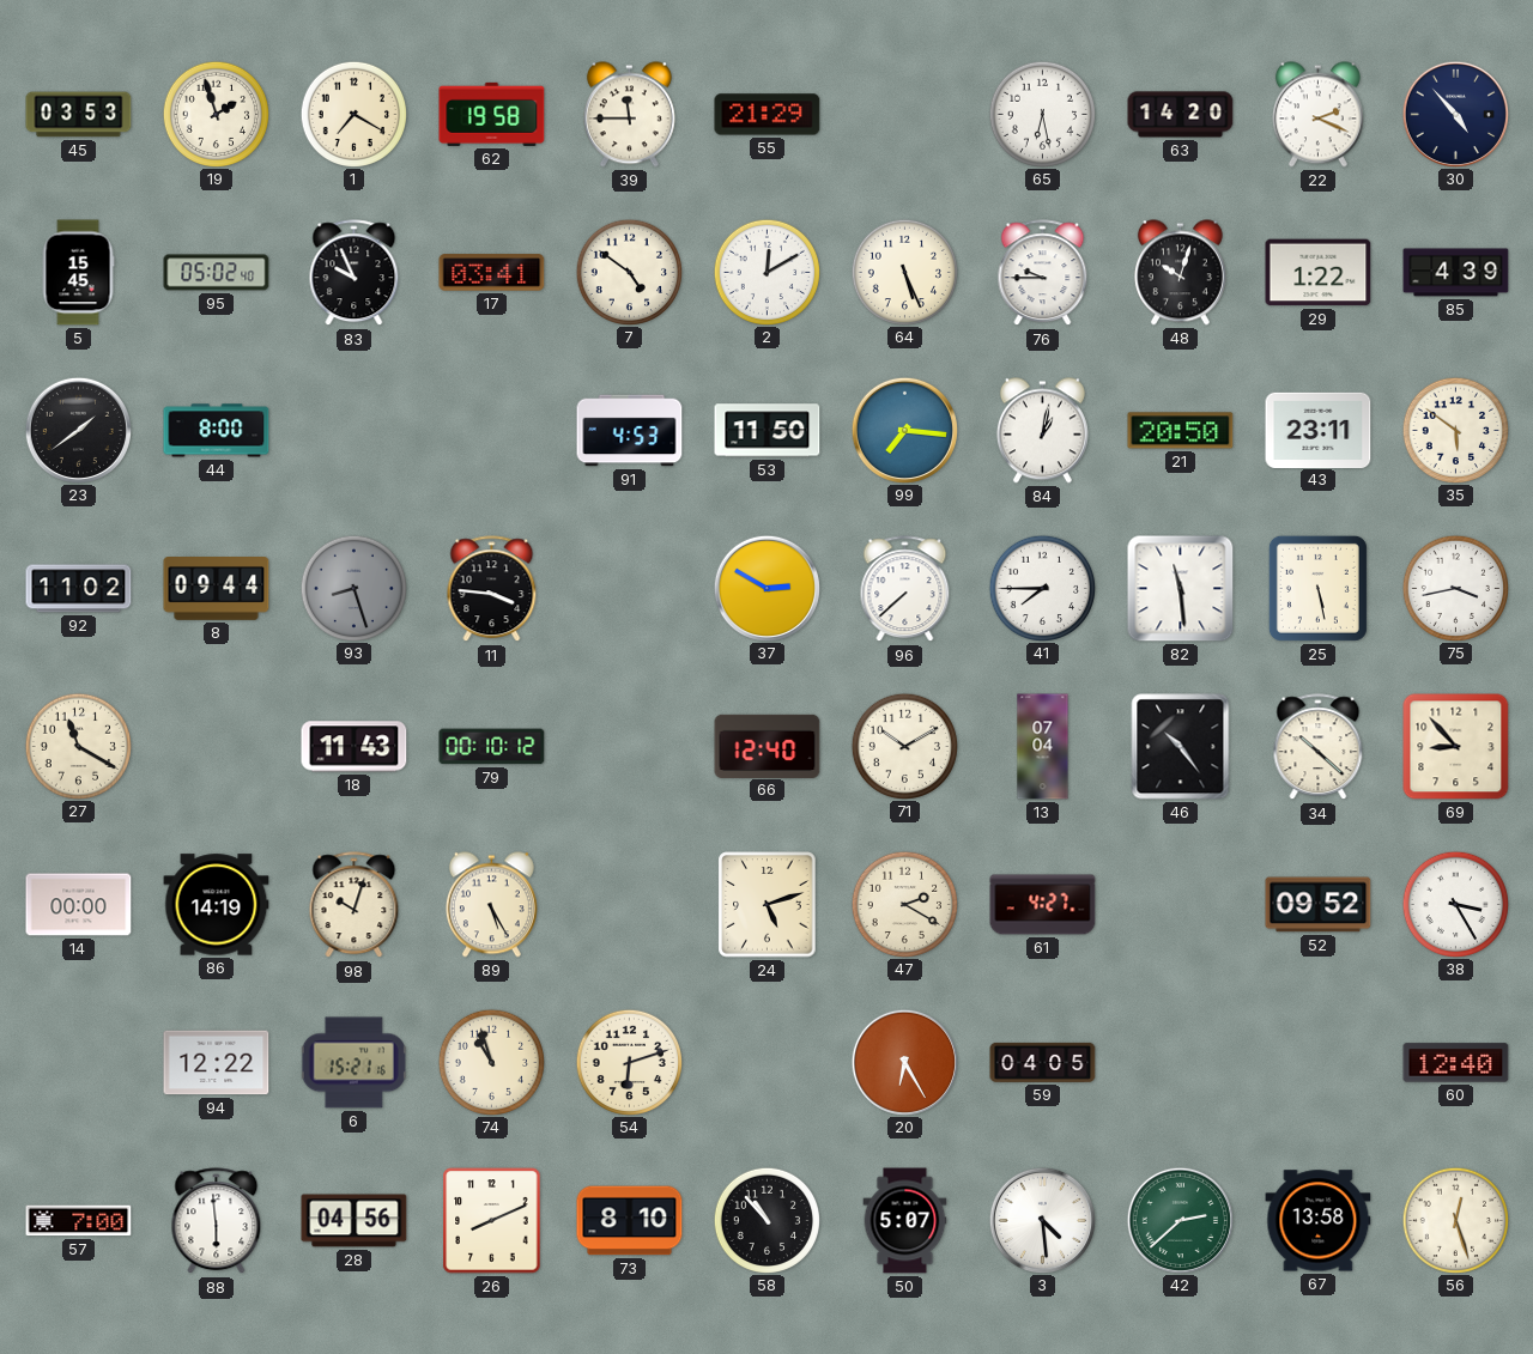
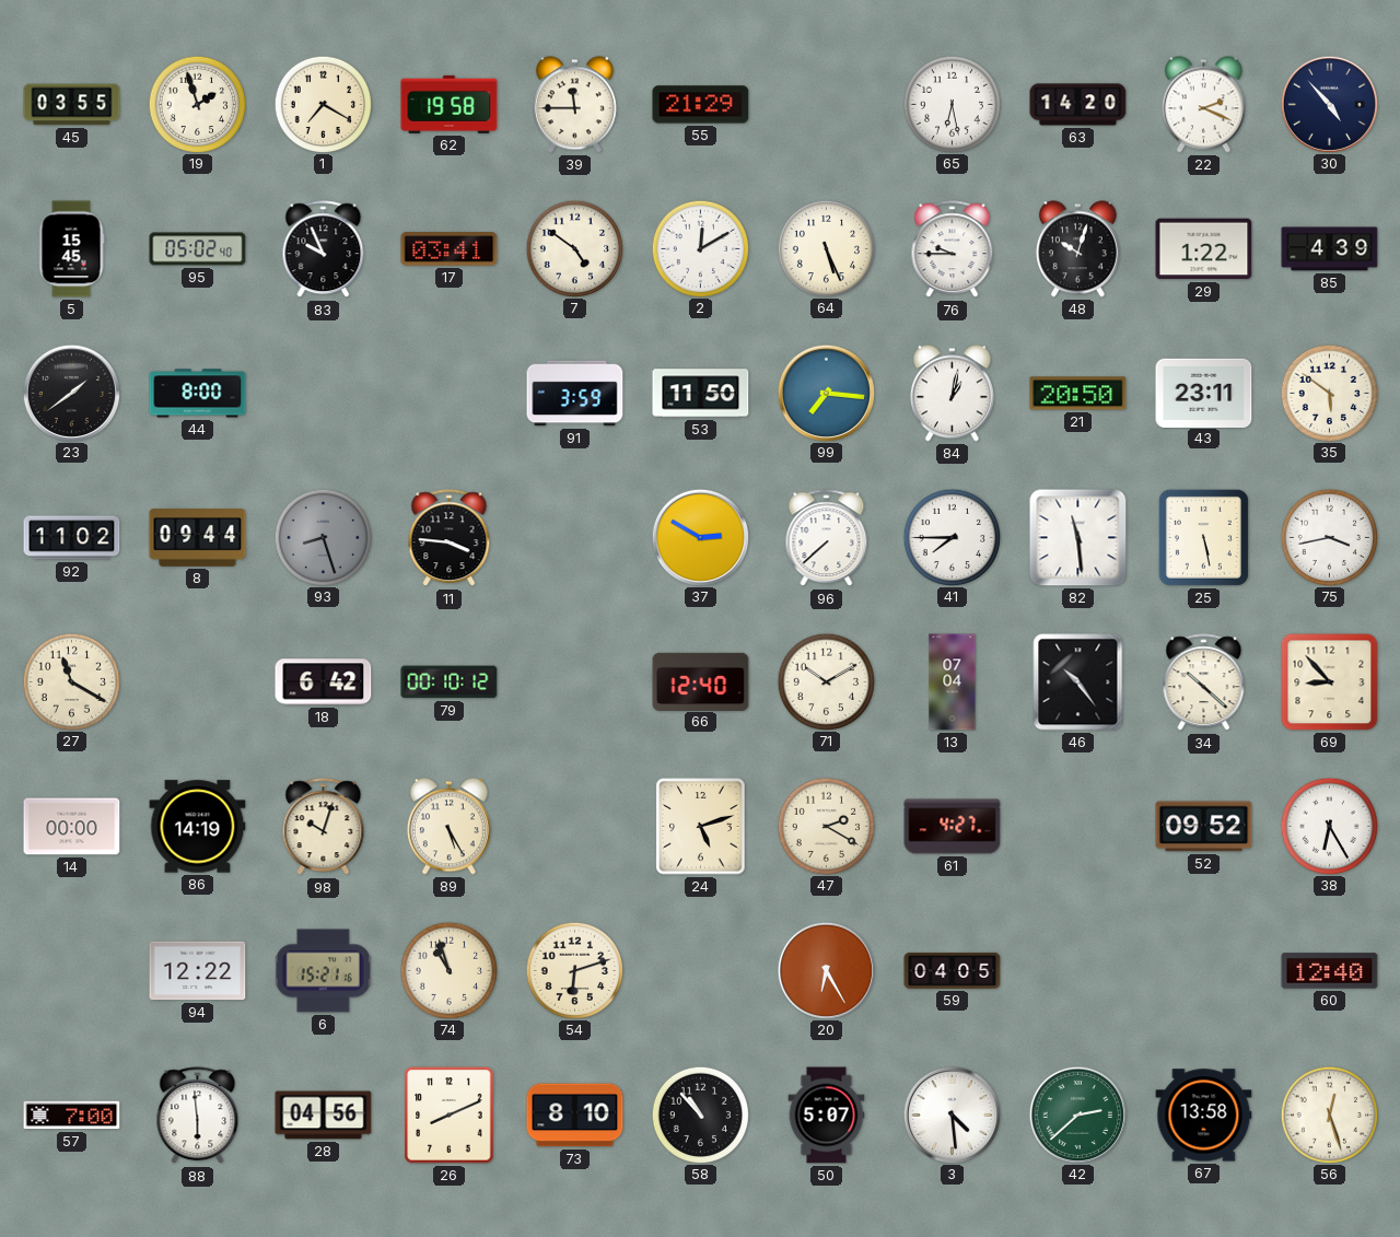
45: 03:53 -> 03:55
91: 4:53 -> 3:59
18: 11:43 -> 6:42
38: 3:25 -> 6:25
